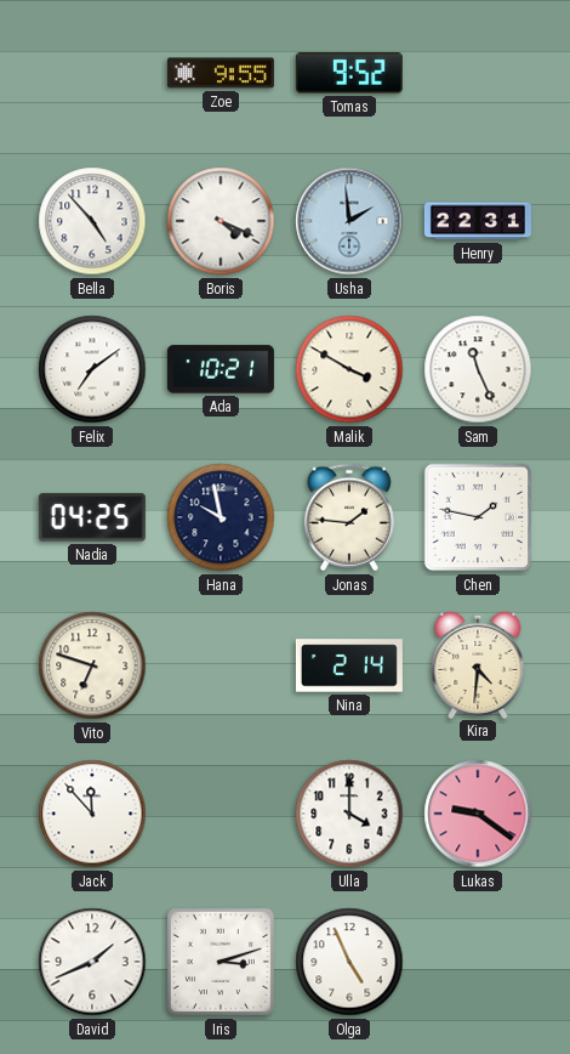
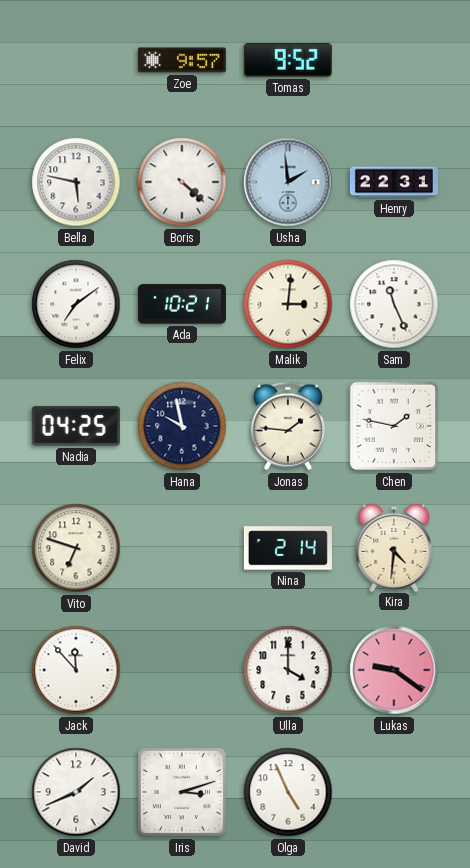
Zoe: 9:55 -> 9:57
Bella: 4:53 -> 5:47
Boris: 4:19 -> 4:22
Malik: 3:50 -> 3:01
